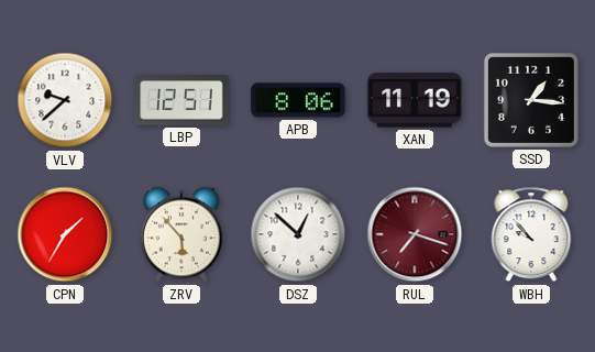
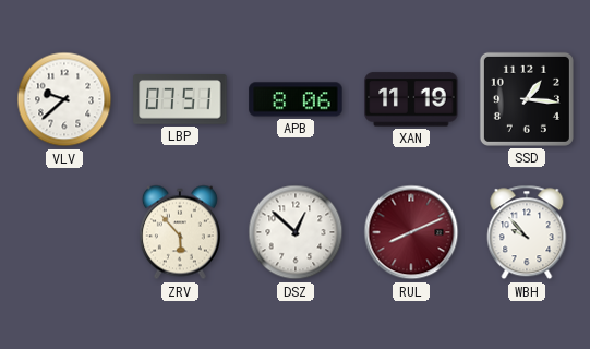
LBP: 12:51 -> 07:51
CPN: 1:35 -> none
RUL: 7:18 -> 8:11
